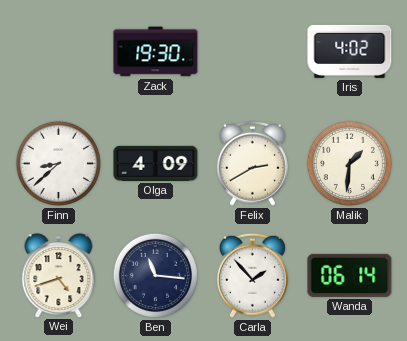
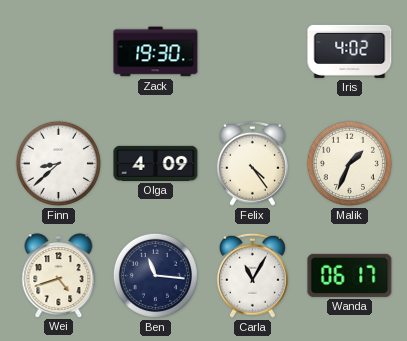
Felix: 2:40 -> 4:24
Malik: 1:31 -> 1:34
Carla: 1:53 -> 11:05
Wanda: 06:14 -> 06:17
